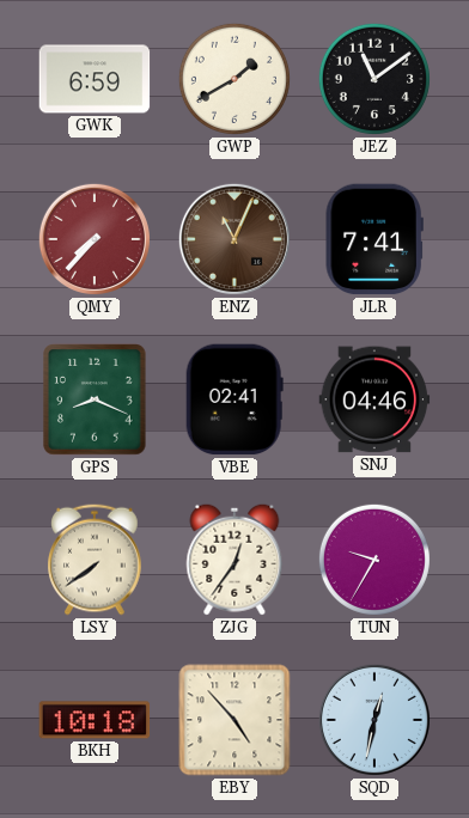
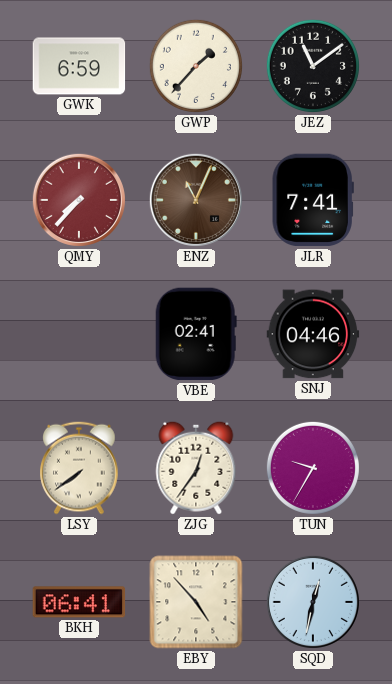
GWP: 1:40 -> 1:37
GPS: 8:19 -> none
BKH: 10:18 -> 06:41
